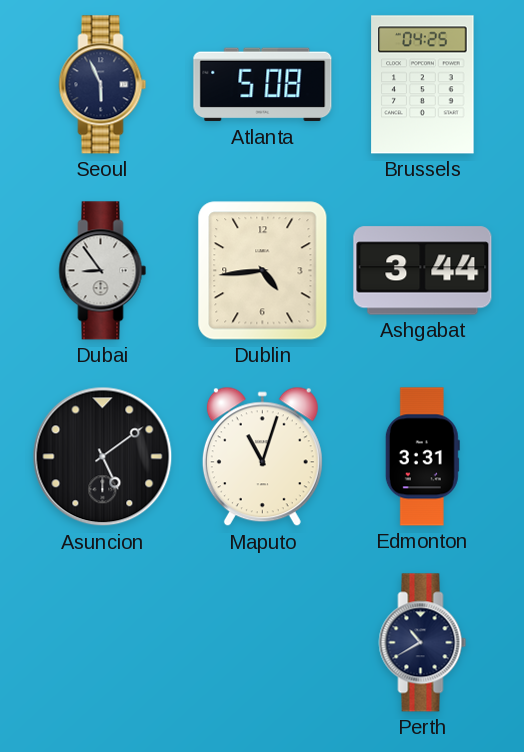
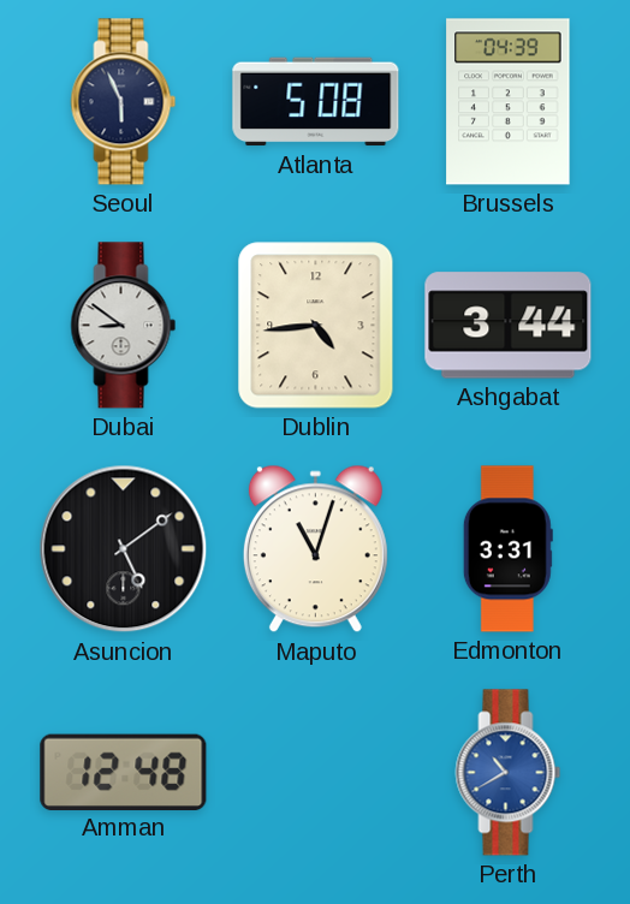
Brussels: 04:25 -> 04:39
Dubai: 8:54 -> 8:51
Amman: none -> 12:48
Perth dial: navy -> blue
